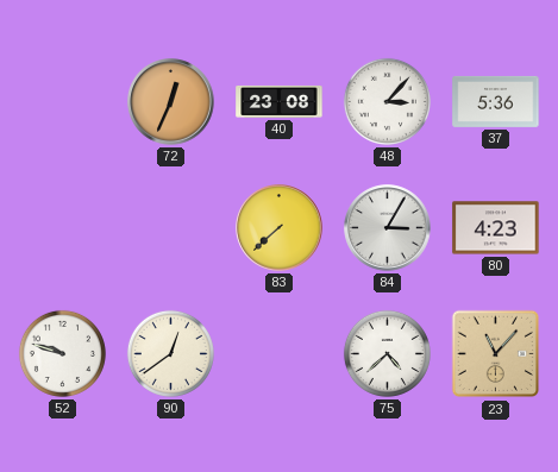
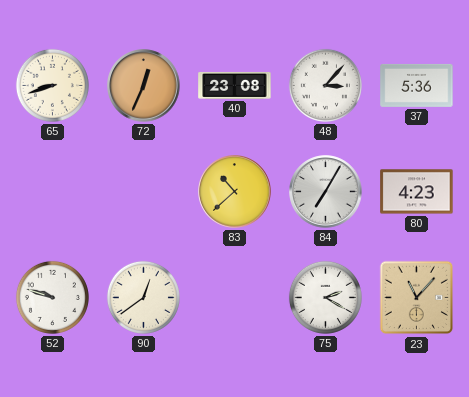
65: none -> 8:42
83: 7:38 -> 10:38
84: 3:05 -> 7:05
75: 4:38 -> 2:20
